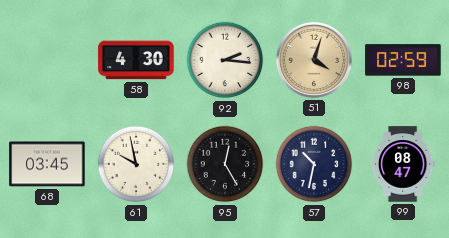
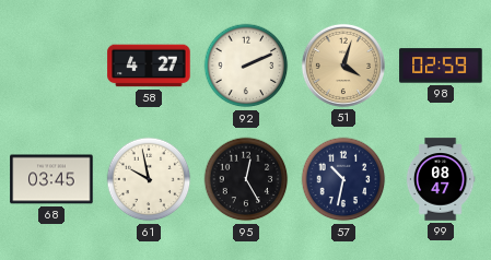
58: 4:30 -> 4:27
92: 2:16 -> 2:11
